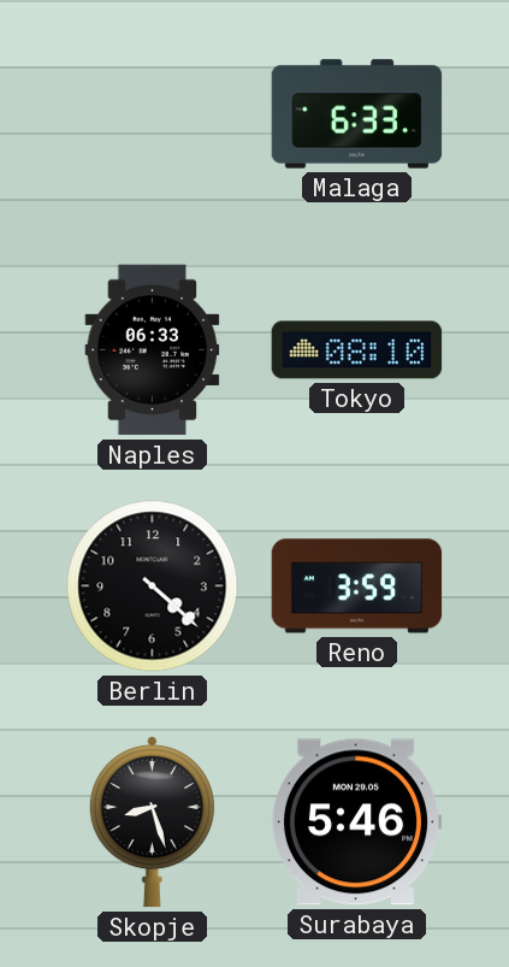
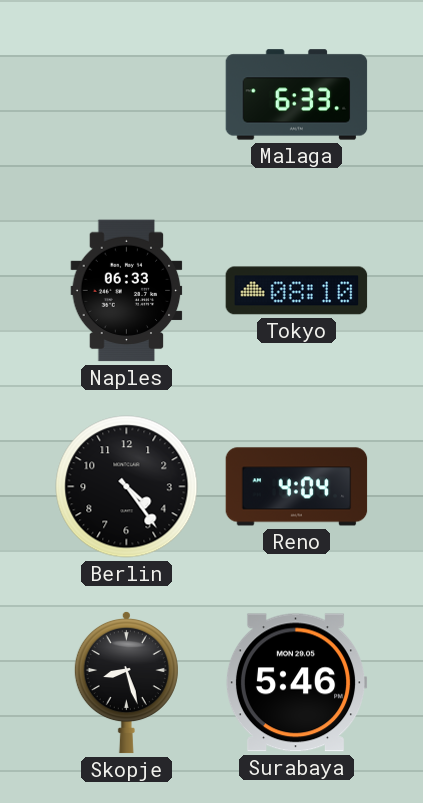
Berlin: 4:22 -> 4:24
Reno: 3:59 -> 4:04
